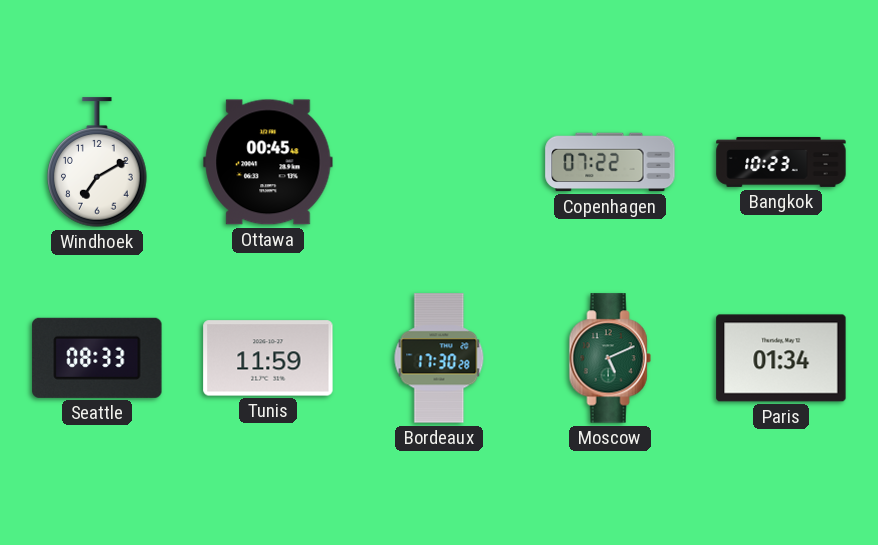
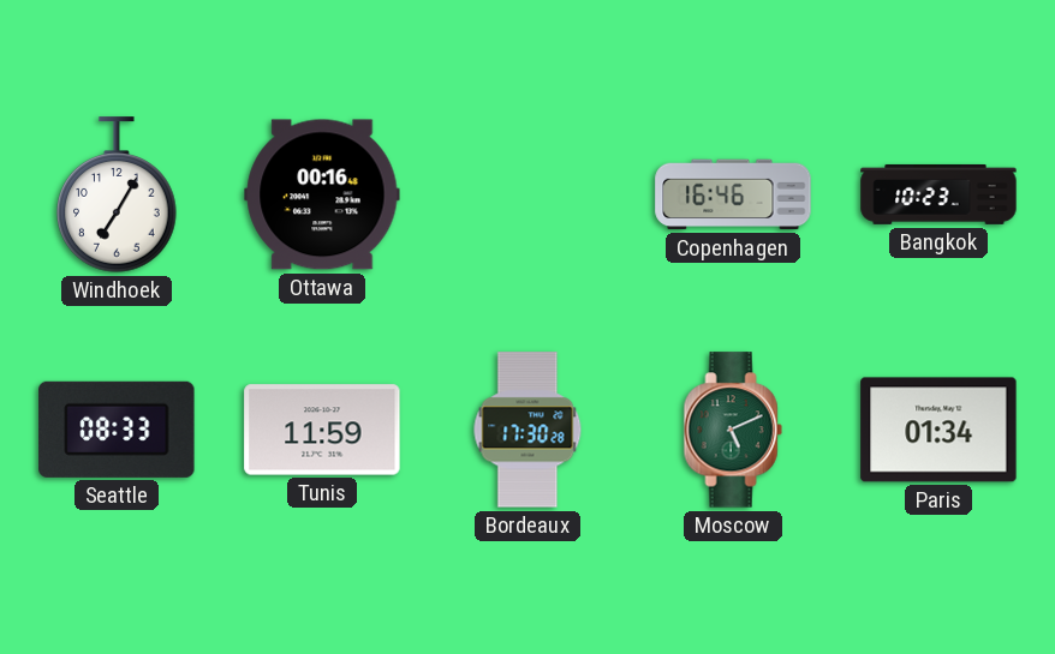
Windhoek: 7:10 -> 7:05
Ottawa: 00:45 -> 00:16
Copenhagen: 07:22 -> 16:46
